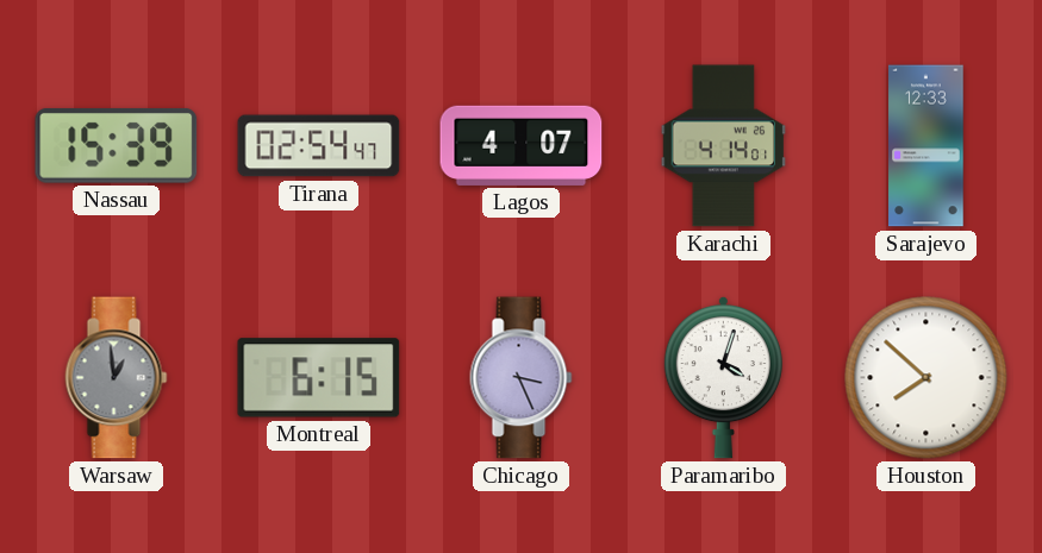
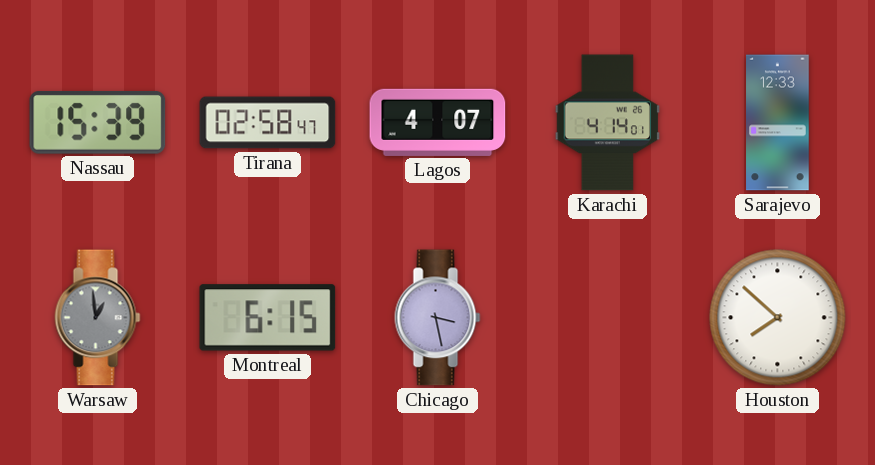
Tirana: 02:54 -> 02:58
Chicago: 3:26 -> 3:28
Paramaribo: 4:03 -> none
